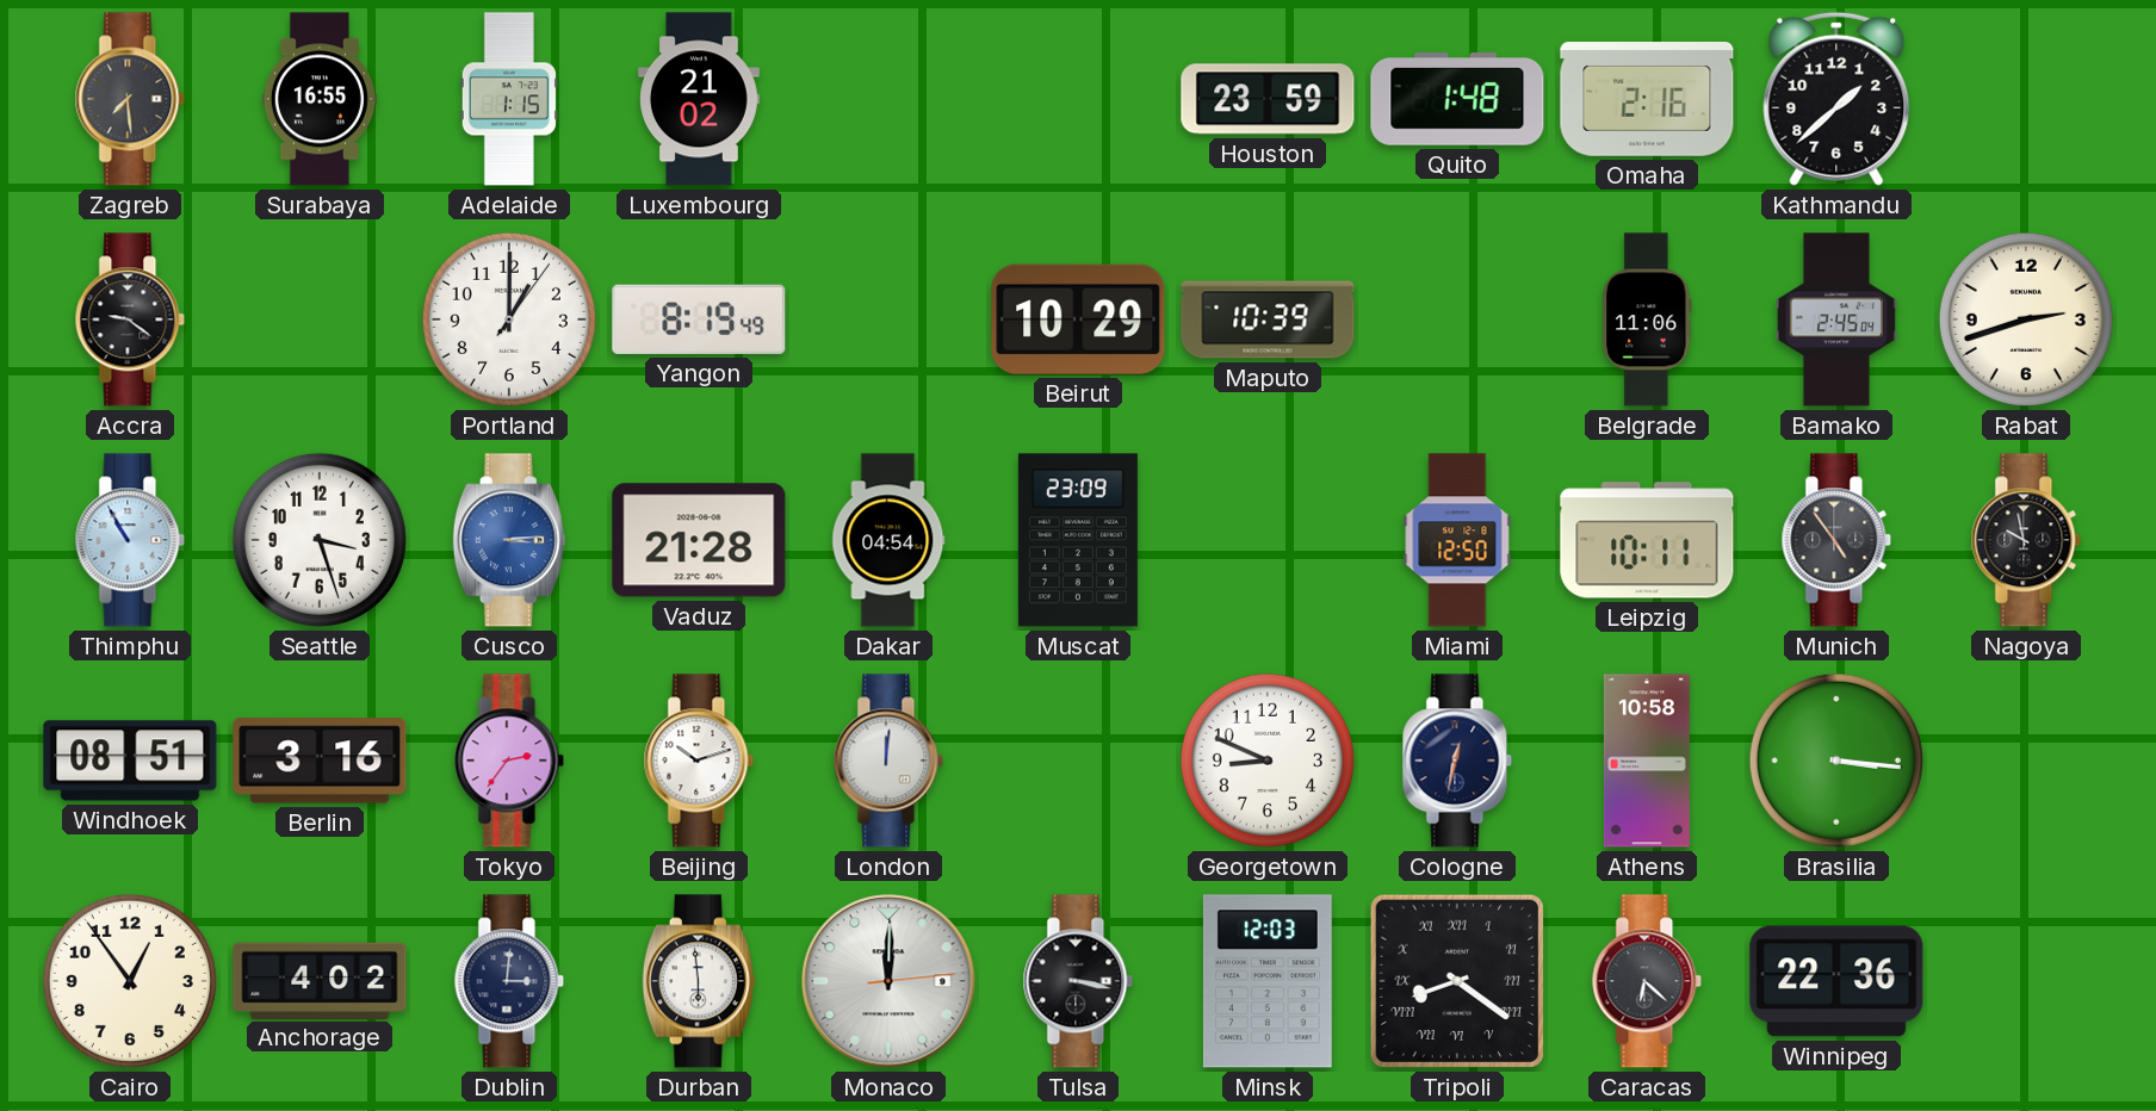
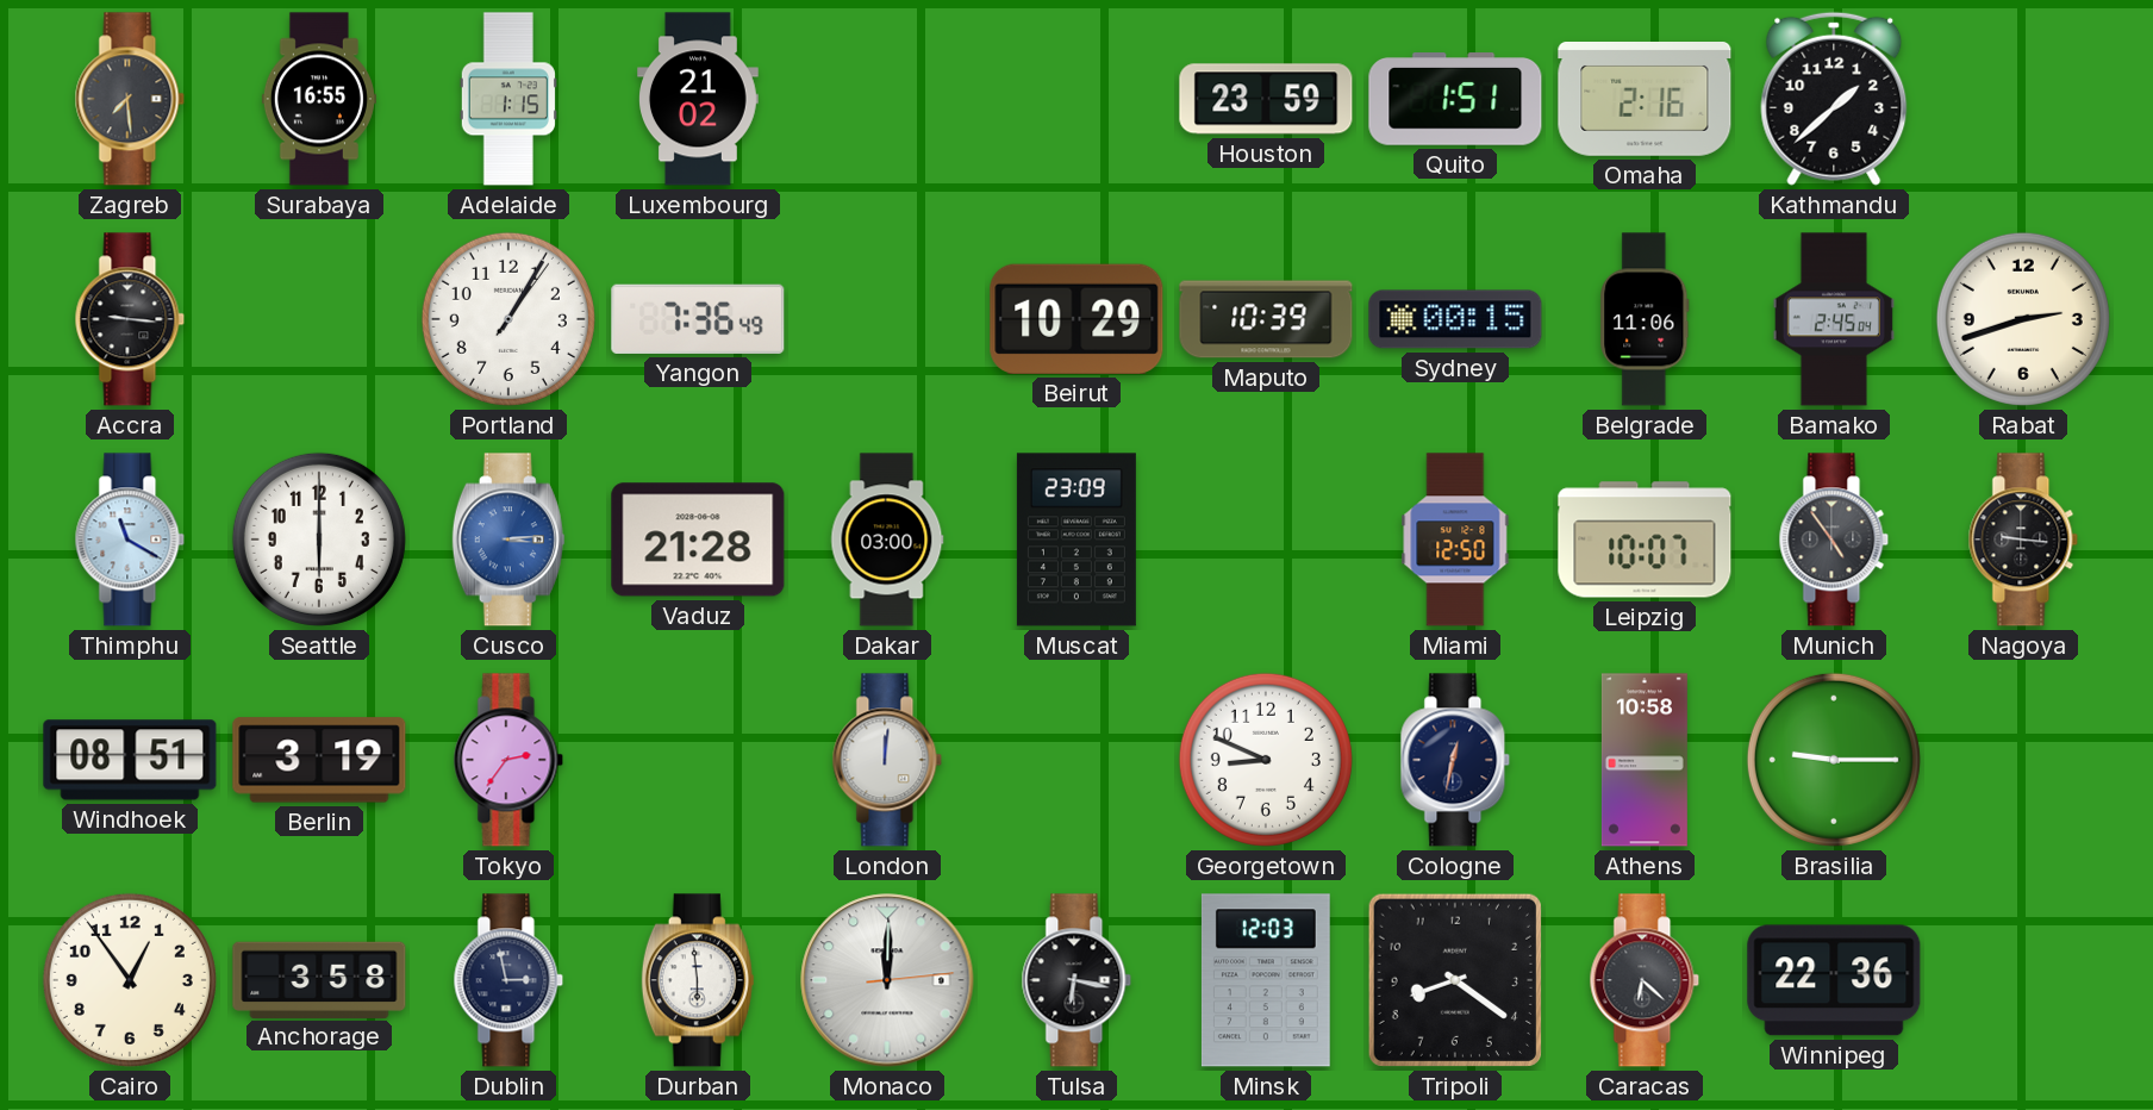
Quito: 1:48 -> 1:51
Accra: 9:21 -> 9:16
Portland: 1:00 -> 1:05
Yangon: 8:19 -> 7:36
Sydney: none -> 00:15
Thimphu: 10:55 -> 11:20
Seattle: 3:27 -> 6:00
Dakar: 04:54 -> 03:00
Leipzig: 10:11 -> 10:07
Nagoya: 9:58 -> 9:16
Berlin: 3:16 -> 3:19
Beijing: 10:12 -> none
Brasilia: 3:16 -> 9:15
Anchorage: 4:02 -> 3:58
Dublin: 3:01 -> 2:58
Tulsa: 3:17 -> 6:17
Tripoli numerals: Roman -> Arabic
